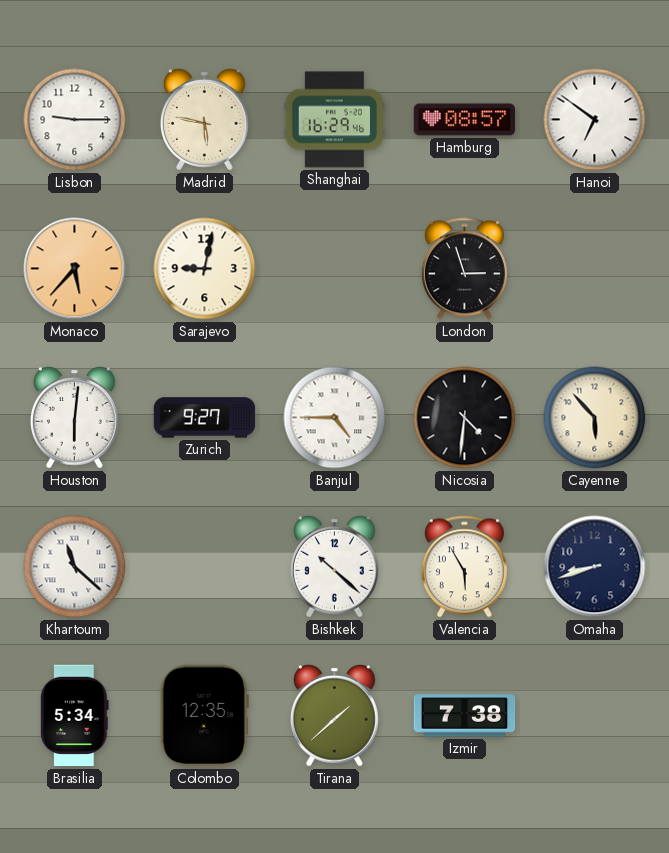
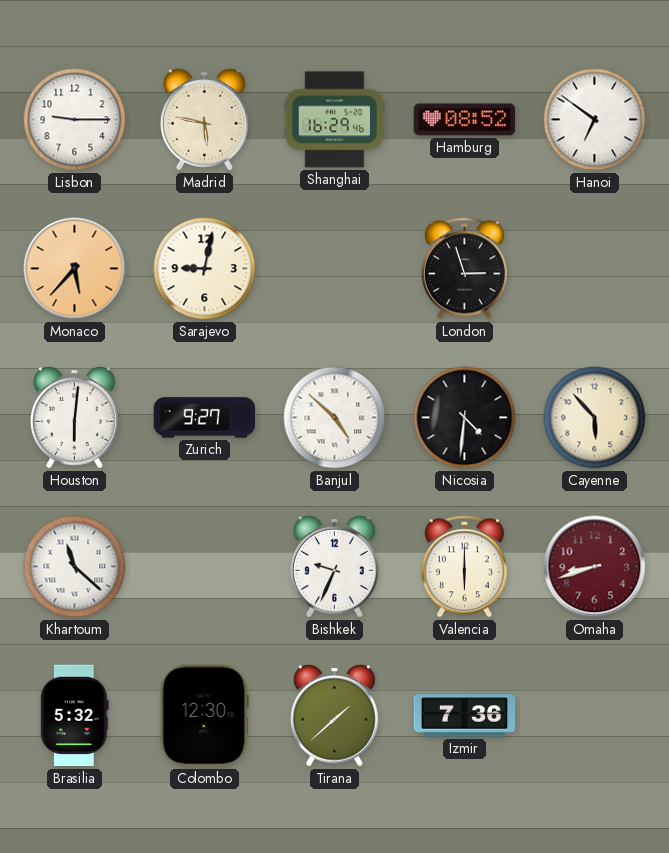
Hamburg: 08:57 -> 08:52
Banjul: 4:45 -> 4:52
Bishkek: 10:22 -> 9:34
Valencia: 5:55 -> 6:00
Omaha dial: navy -> burgundy
Brasilia: 5:34 -> 5:32
Colombo: 12:35 -> 12:30
Izmir: 7:38 -> 7:36
